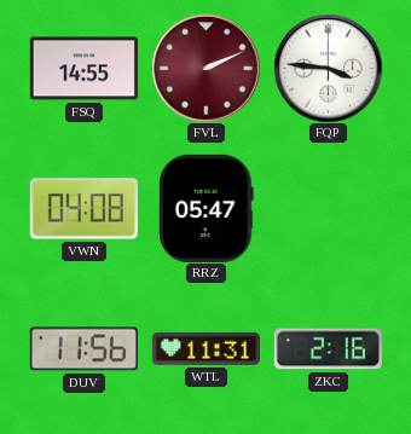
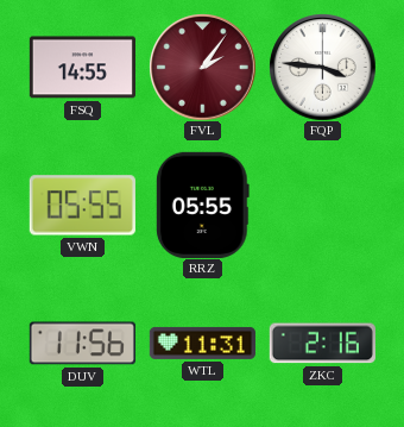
FVL: 2:11 -> 2:06
VWN: 04:08 -> 05:55
RRZ: 05:47 -> 05:55
